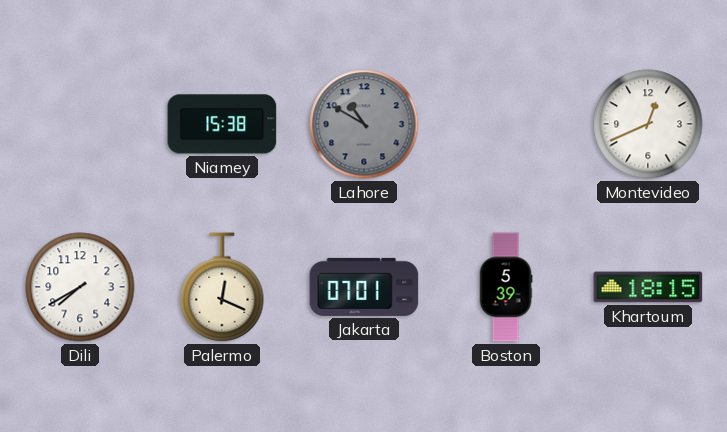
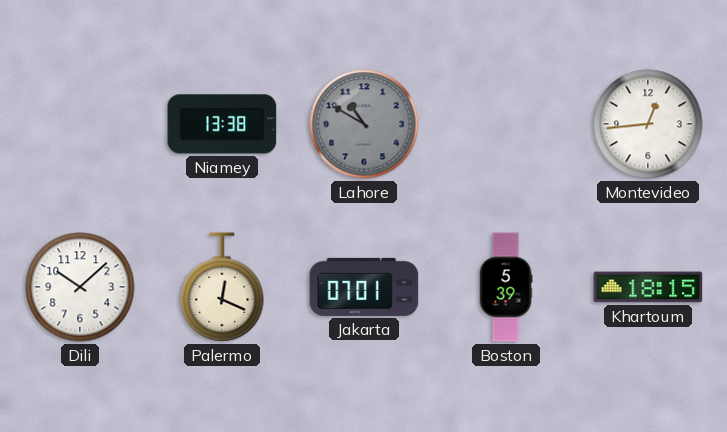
Niamey: 15:38 -> 13:38
Montevideo: 12:41 -> 12:44
Dili: 7:40 -> 10:08
